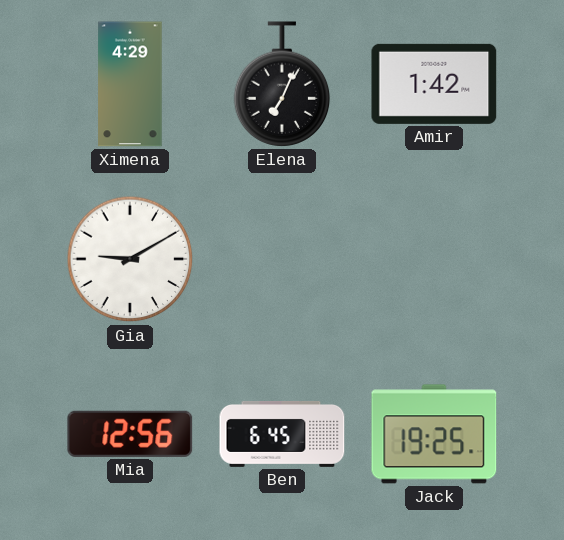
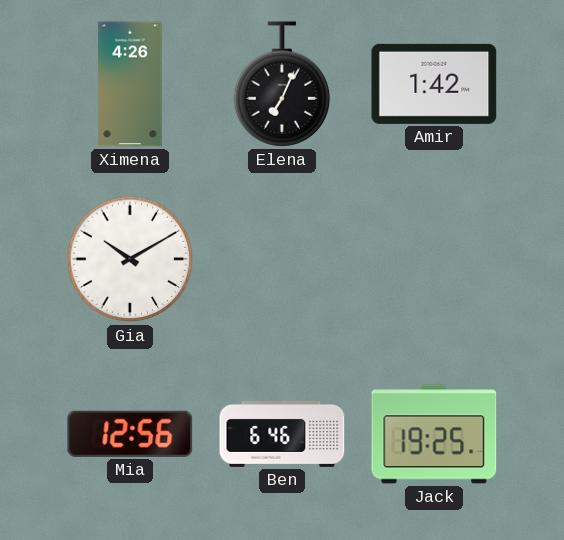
Ximena: 4:29 -> 4:26
Gia: 9:10 -> 10:10
Ben: 6:45 -> 6:46
